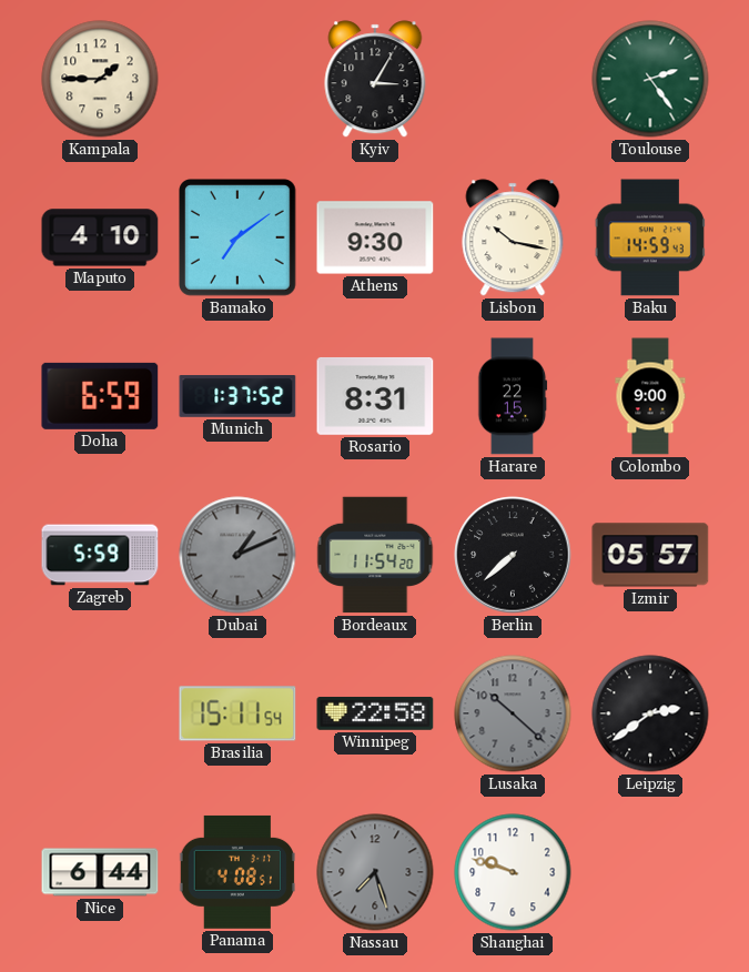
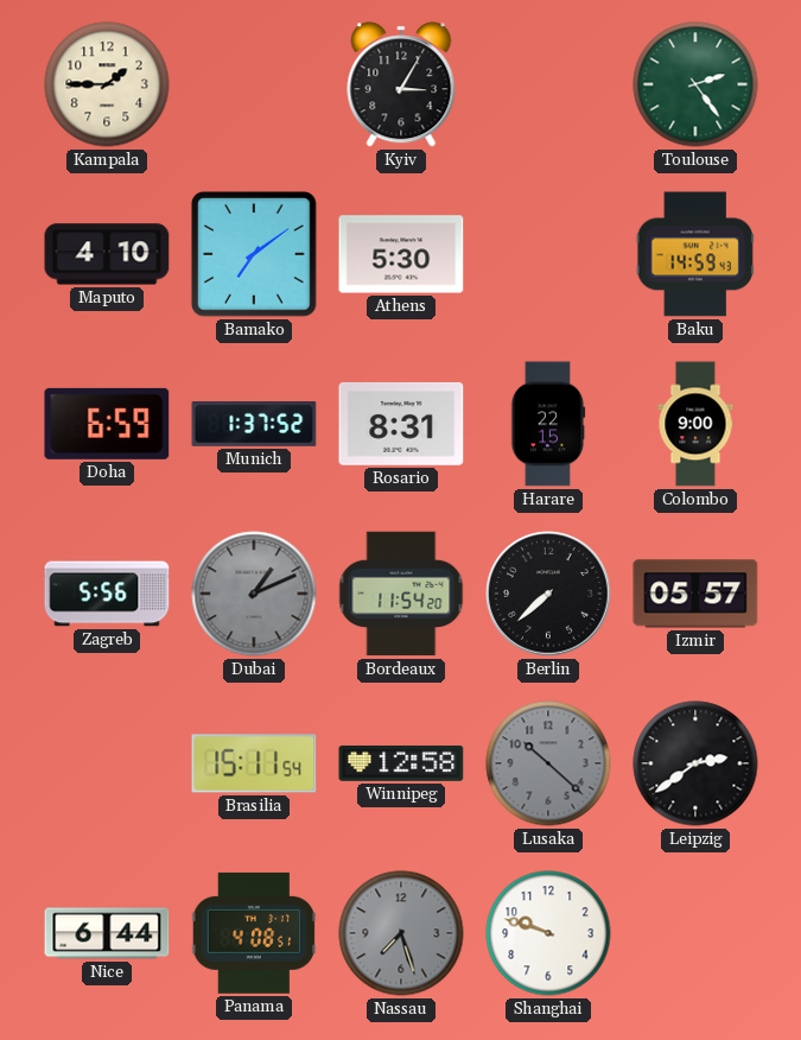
Athens: 9:30 -> 5:30
Lisbon: 10:17 -> none
Zagreb: 5:59 -> 5:56
Winnipeg: 22:58 -> 12:58
